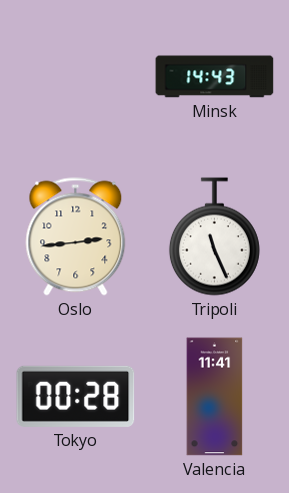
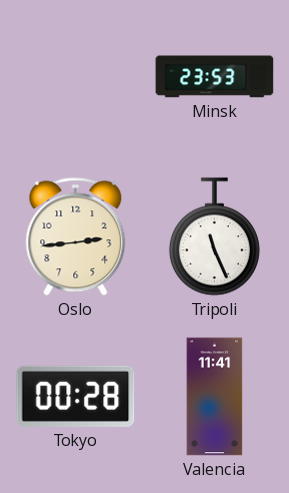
Minsk: 14:43 -> 23:53
